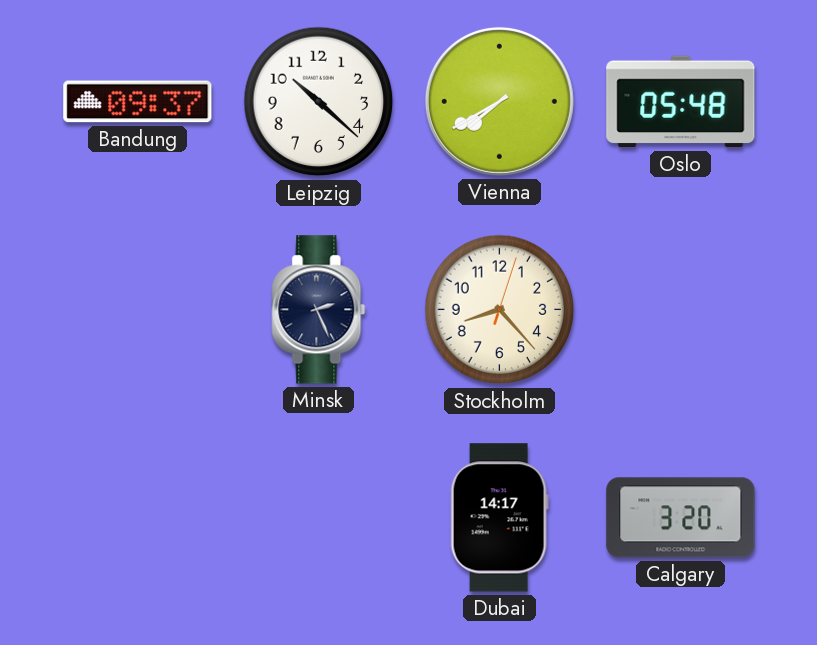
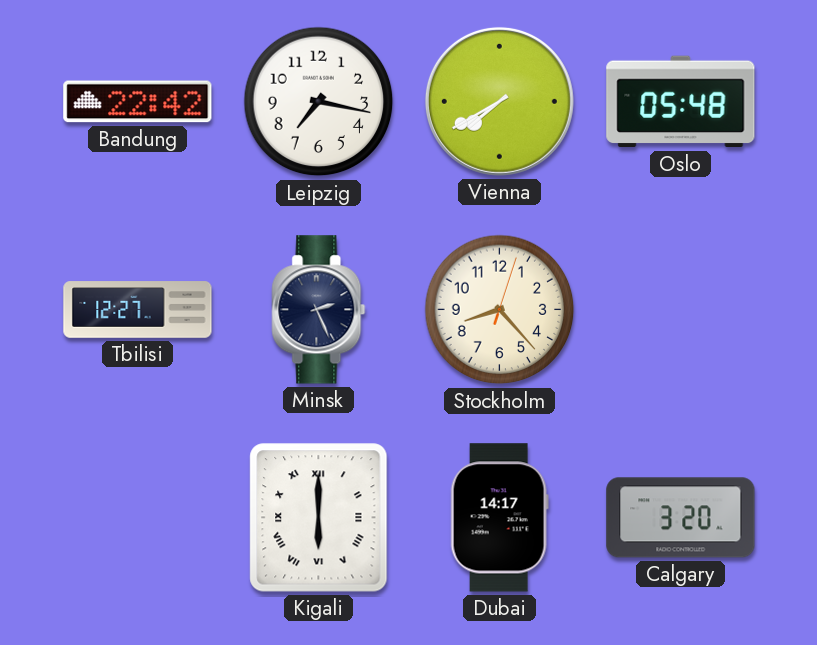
Bandung: 09:37 -> 22:42
Leipzig: 10:22 -> 7:17
Tbilisi: none -> 12:27
Kigali: none -> 6:00
